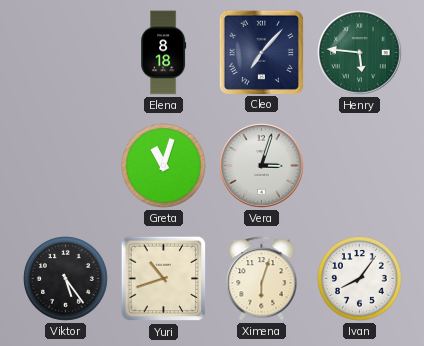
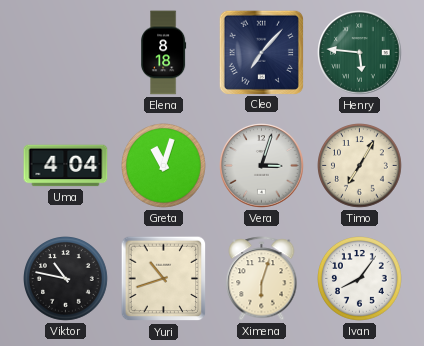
Uma: none -> 4:04
Timo: none -> 7:05
Viktor: 5:24 -> 10:47
